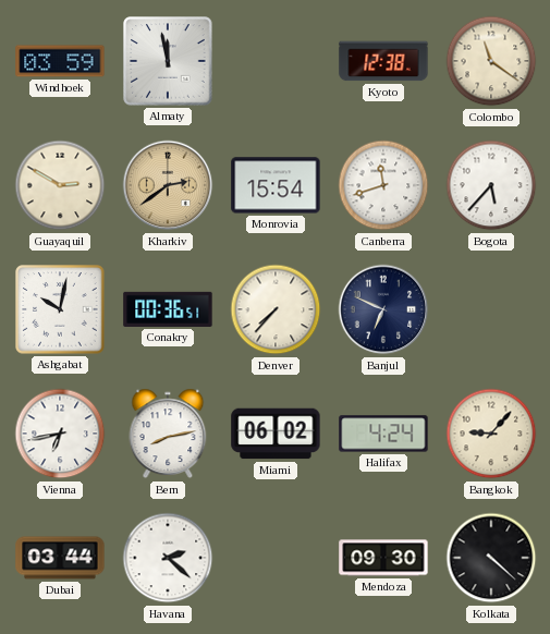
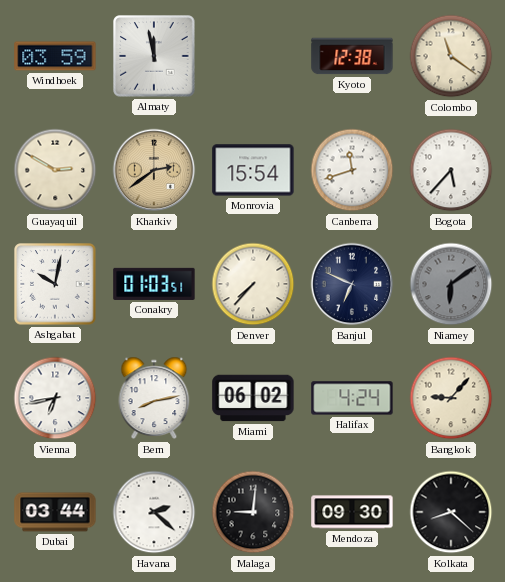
Conakry: 00:36 -> 01:03
Niamey: none -> 6:09
Malaga: none -> 9:01
Kolkata: 4:22 -> 8:22
